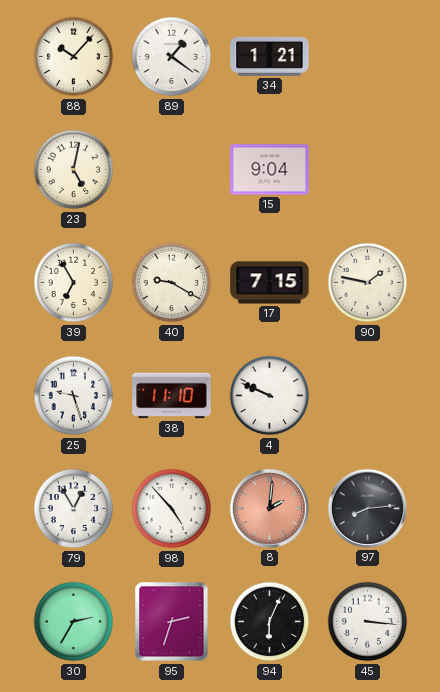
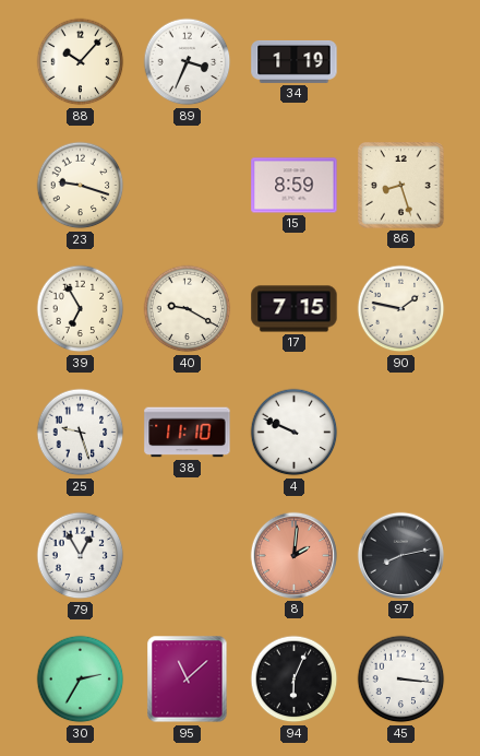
89: 1:21 -> 3:34
34: 1:21 -> 1:19
23: 5:02 -> 9:18
15: 9:04 -> 8:59
86: none -> 8:27
98: 4:53 -> none
97: 8:14 -> 8:13
95: 2:33 -> 11:08
